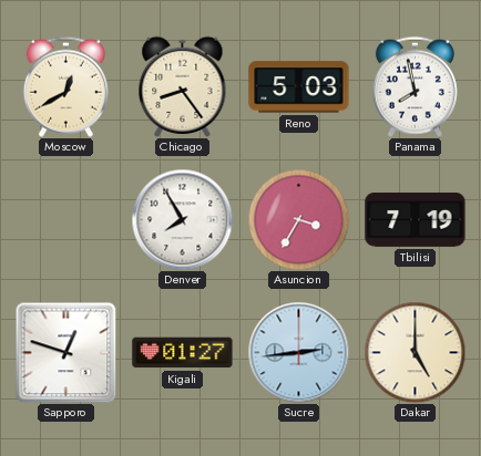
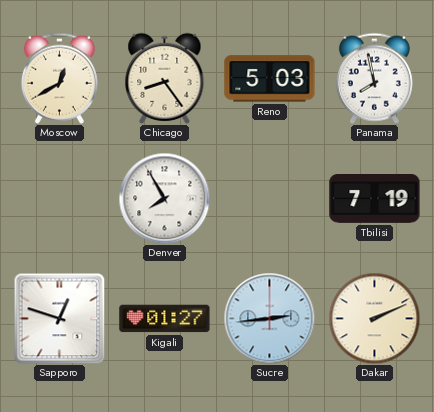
Asuncion: 3:35 -> none
Dakar: 5:00 -> 2:11
